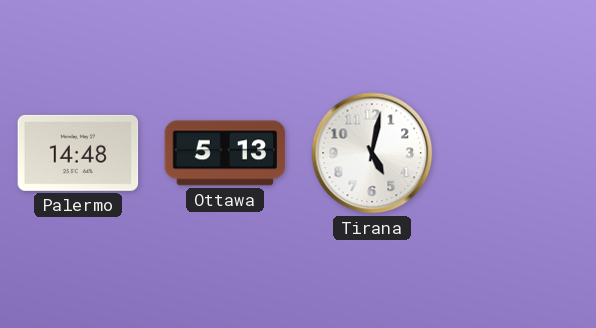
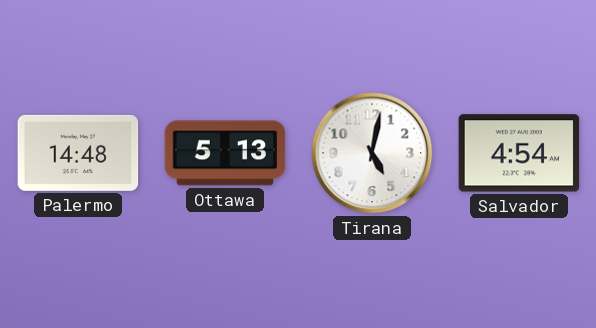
Salvador: none -> 4:54
